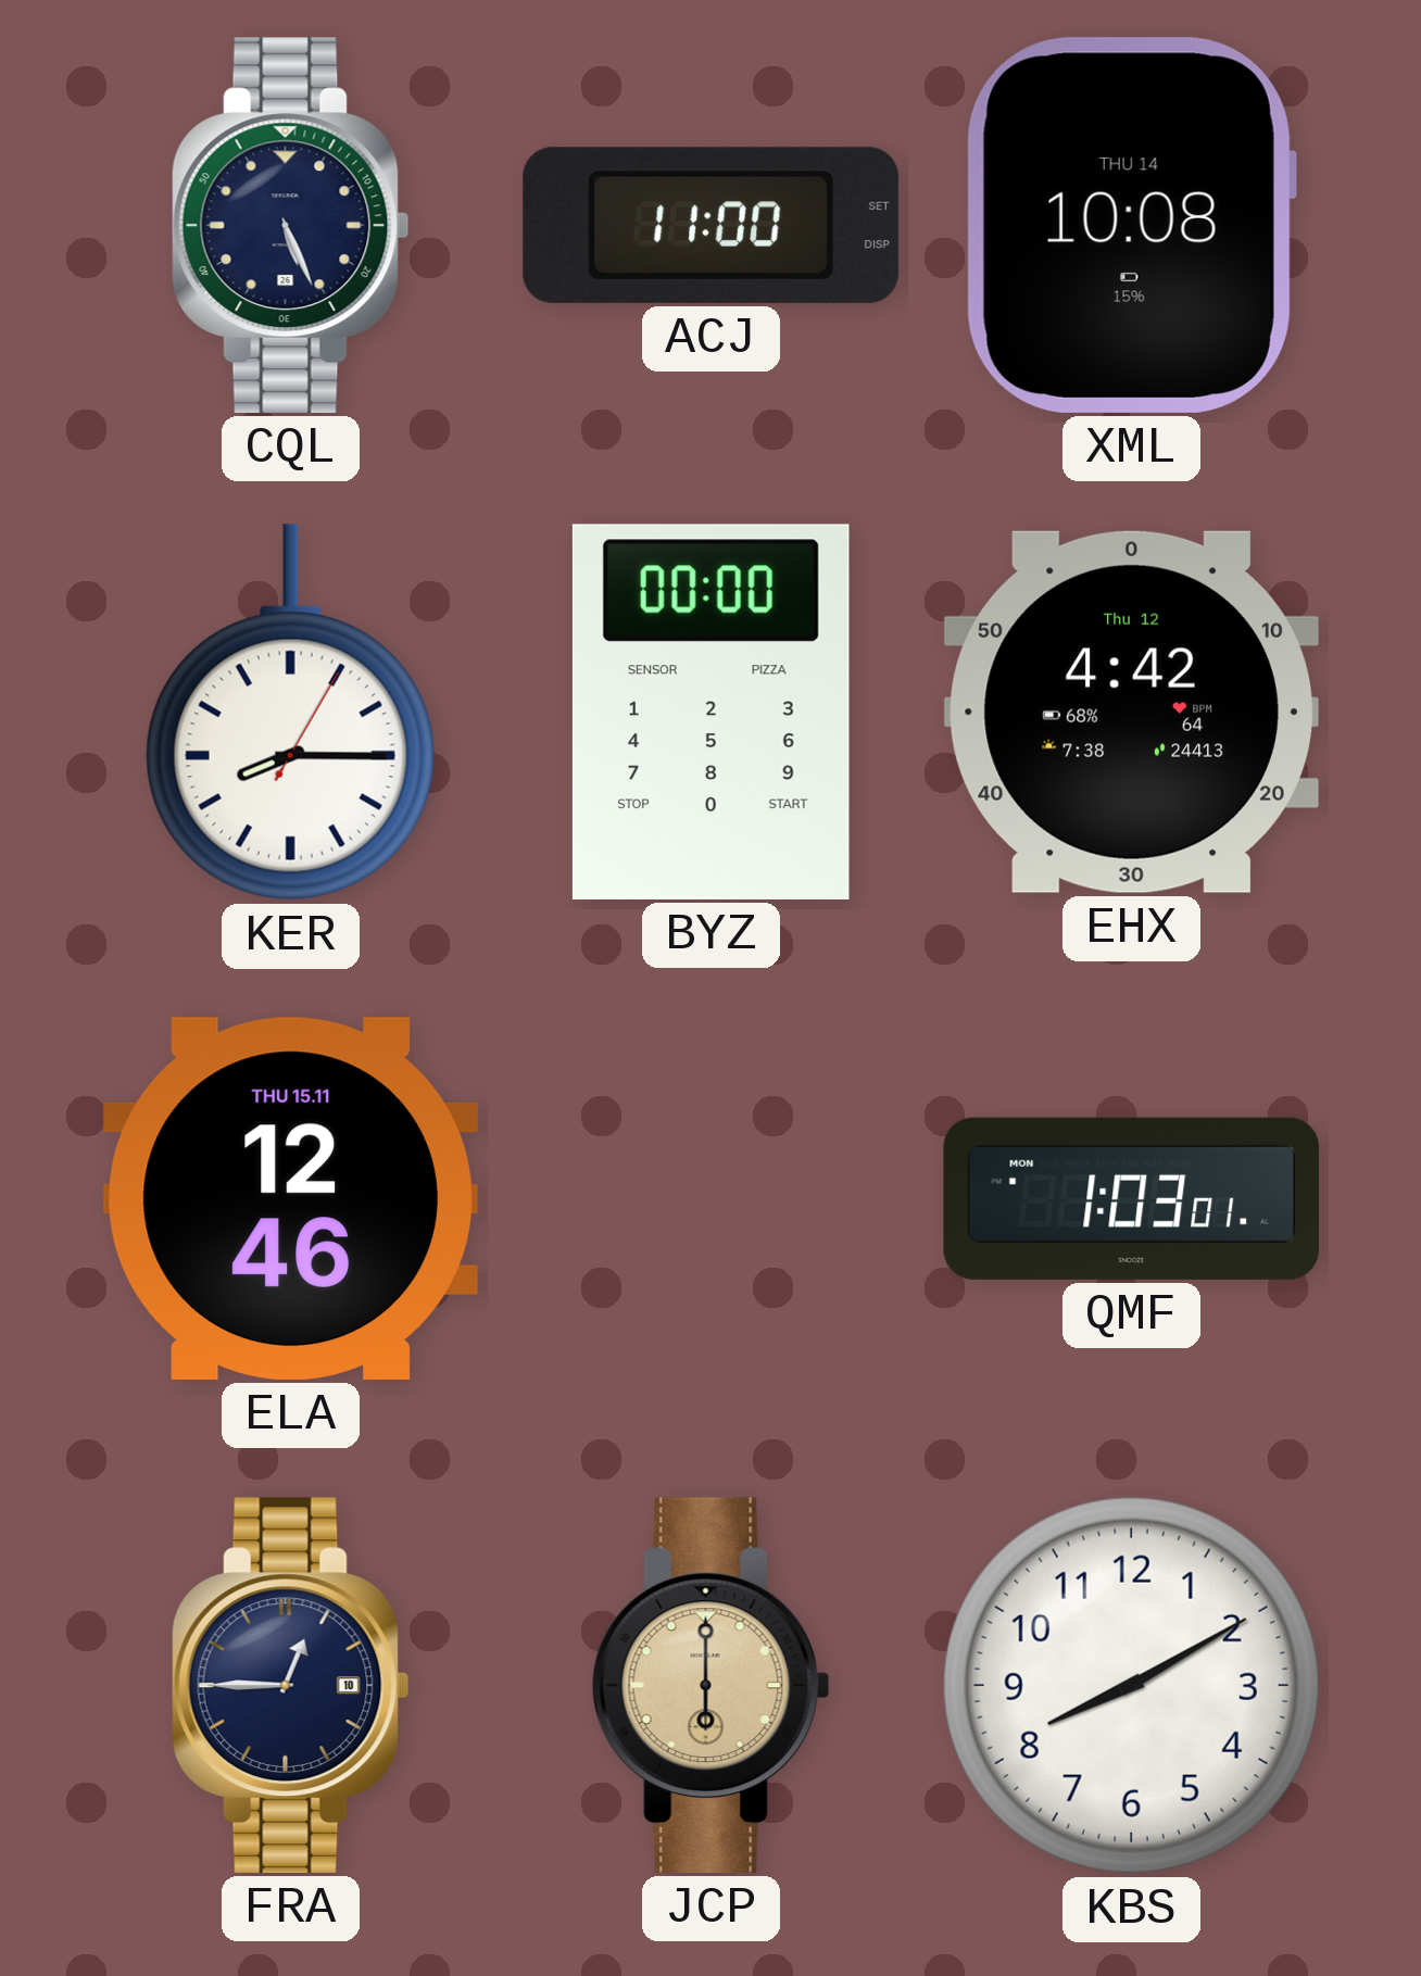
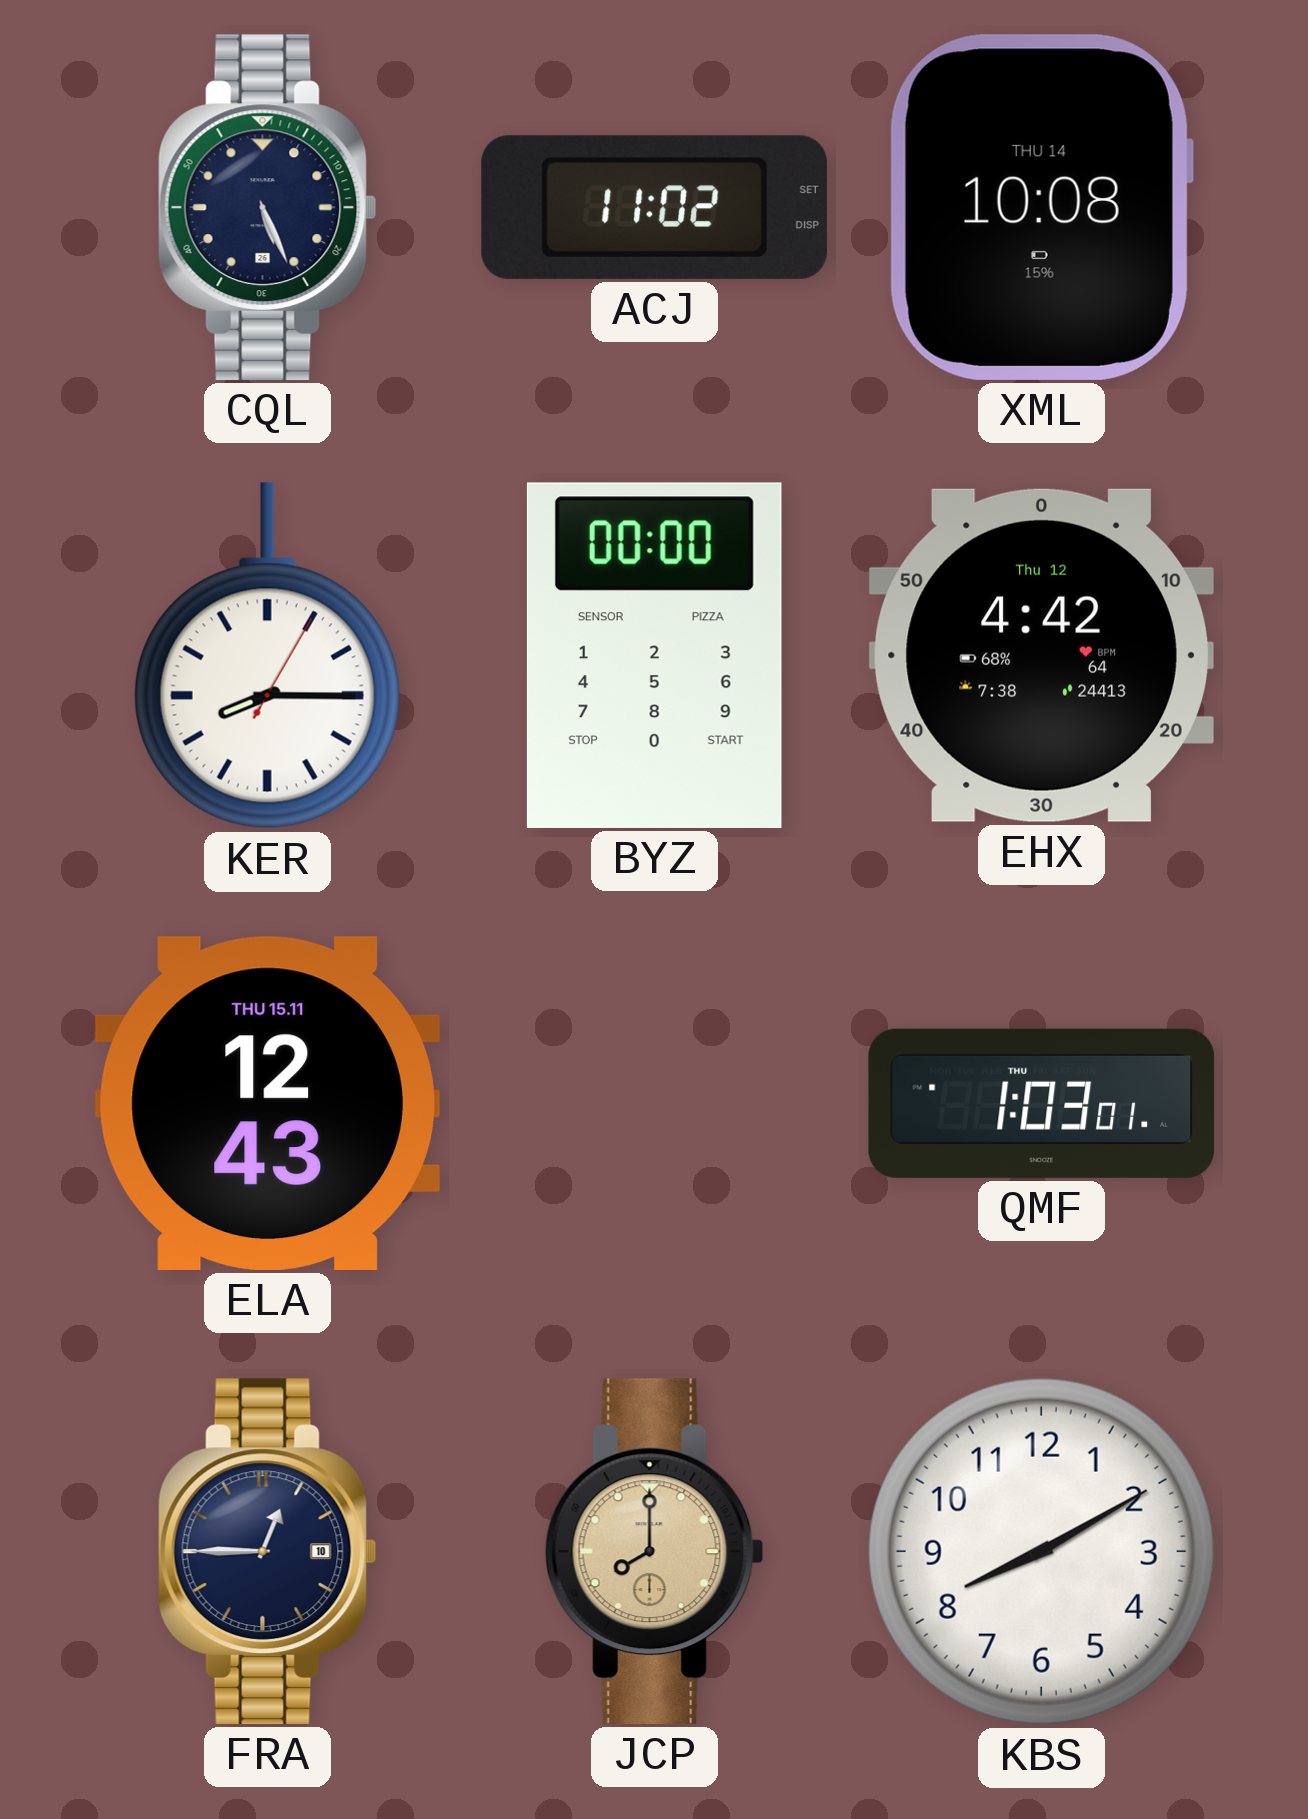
ACJ: 11:00 -> 11:02
ELA: 12:46 -> 12:43
QMF date: MON -> THU
JCP: 6:00 -> 8:00
